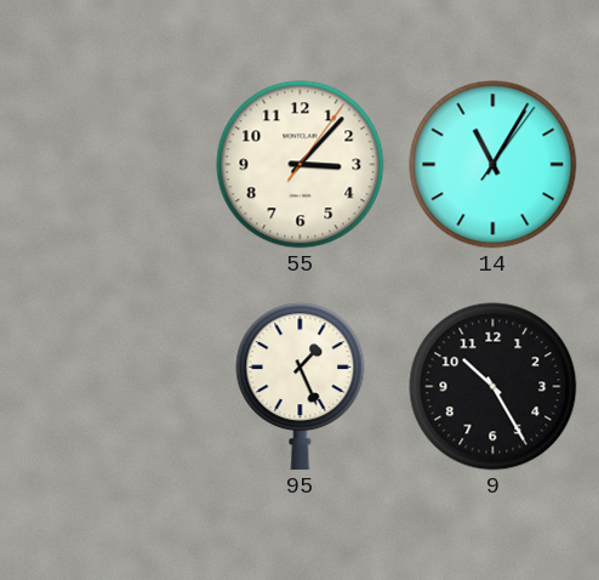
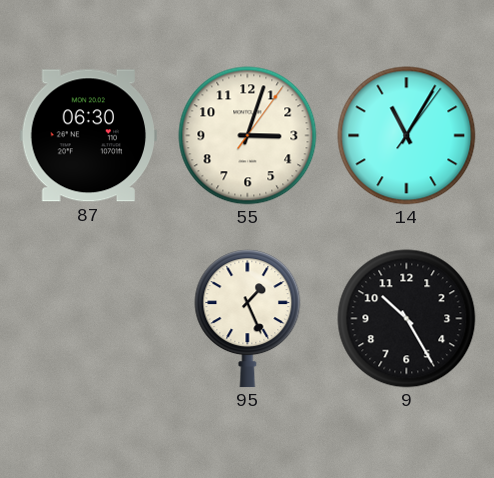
87: none -> 06:30
55: 3:07 -> 3:03
